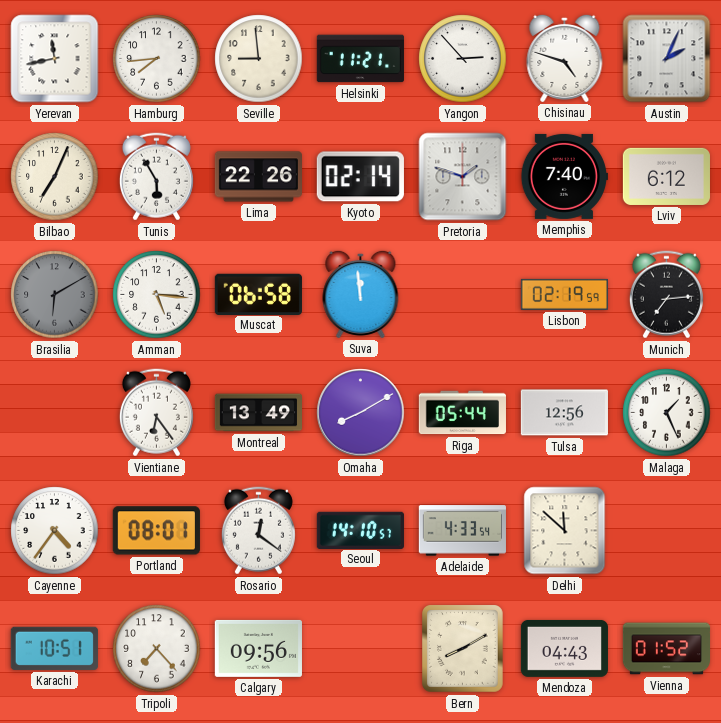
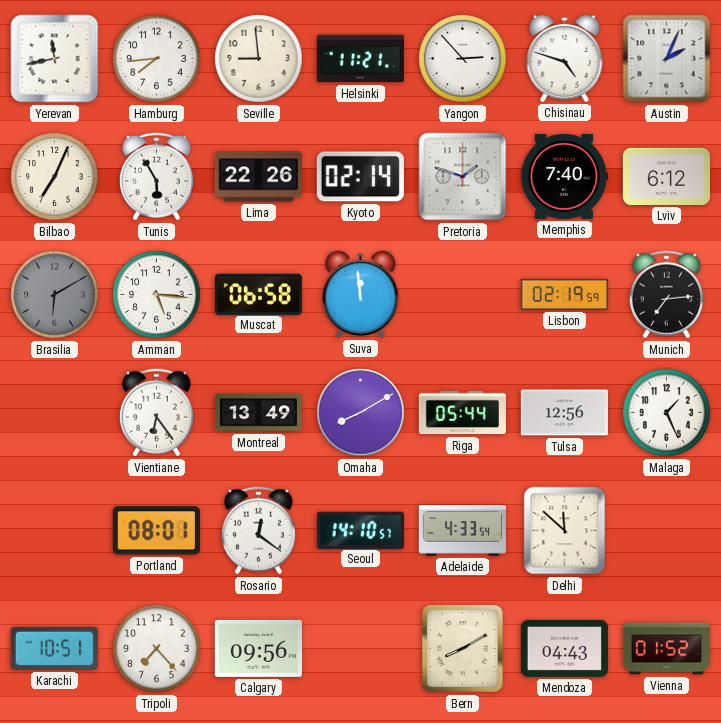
Cayenne: 4:36 -> none
